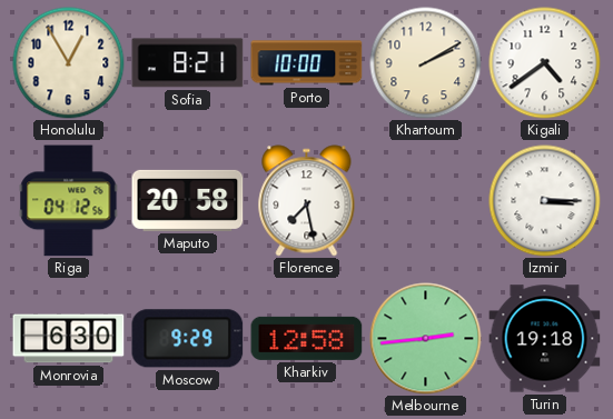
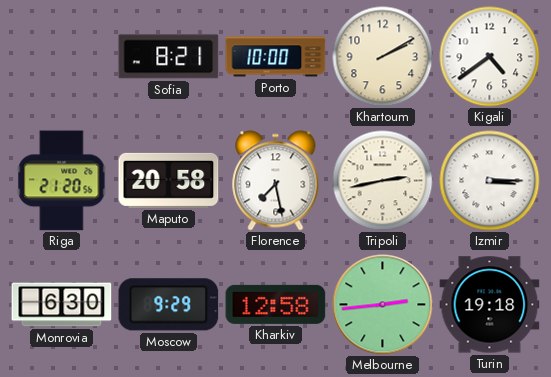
Honolulu: 12:55 -> none
Riga: 04:12 -> 21:20
Tripoli: none -> 2:43
